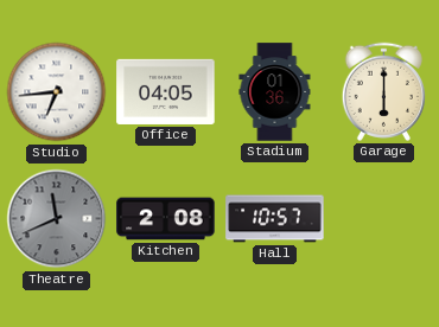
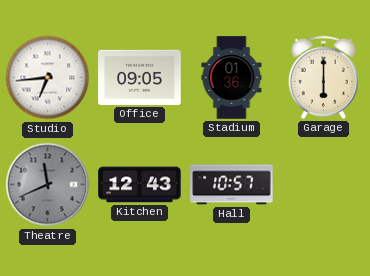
Office: 04:05 -> 09:05
Kitchen: 2:08 -> 12:43
